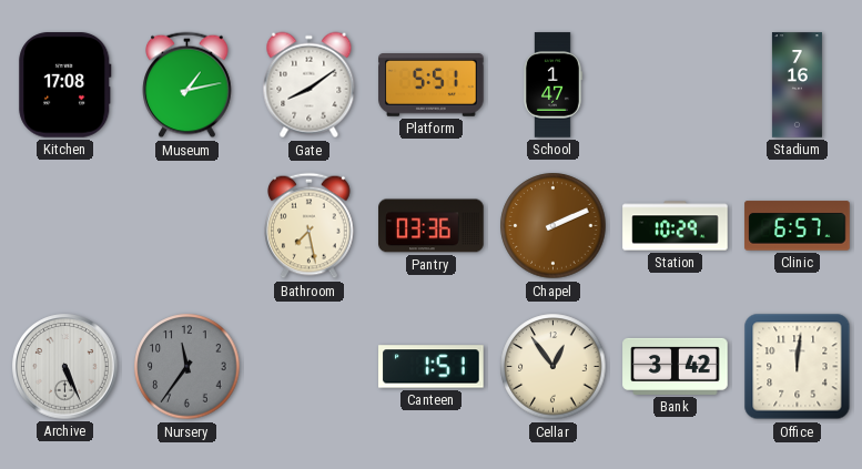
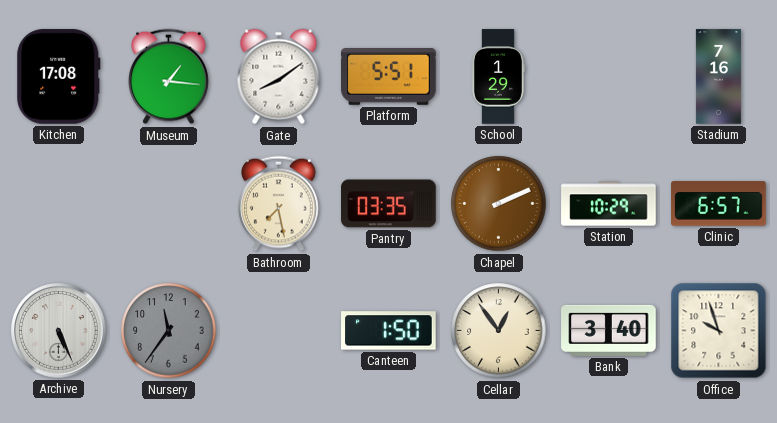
Museum: 1:13 -> 1:16
School: 1:47 -> 1:29
Pantry: 03:36 -> 03:35
Canteen: 1:51 -> 1:50
Bank: 3:42 -> 3:40
Office: 12:01 -> 9:57
